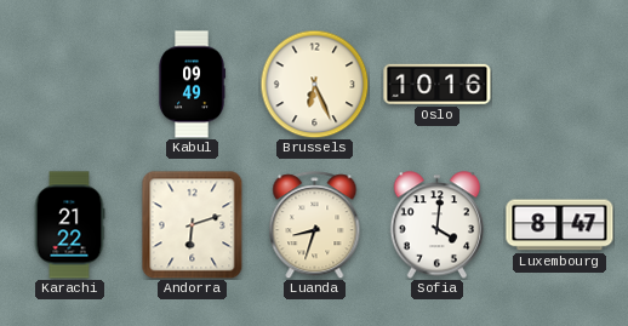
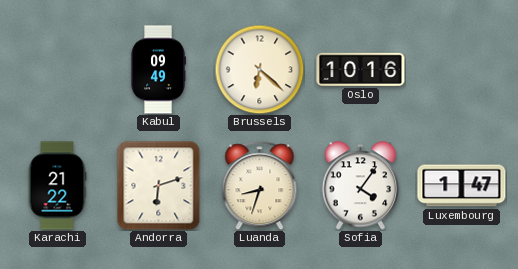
Brussels: 6:26 -> 6:22
Sofia: 4:01 -> 4:06
Luxembourg: 8:47 -> 1:47
